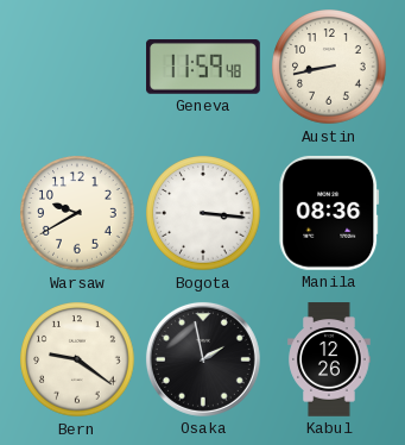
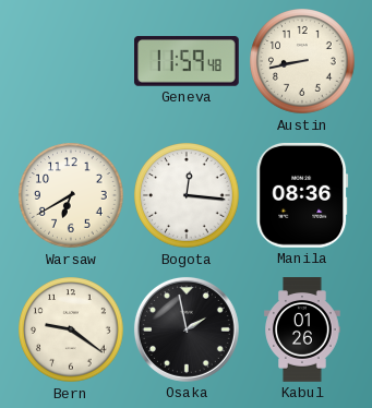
Warsaw: 9:40 -> 6:40
Bogota: 3:16 -> 12:16
Kabul: 12:26 -> 01:26
